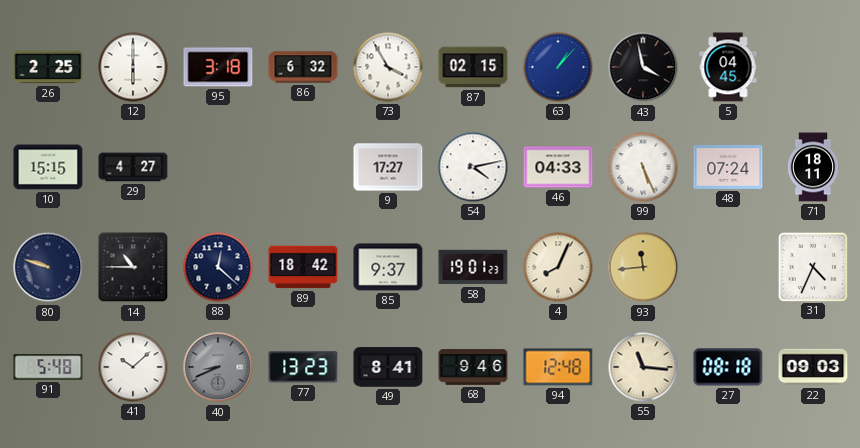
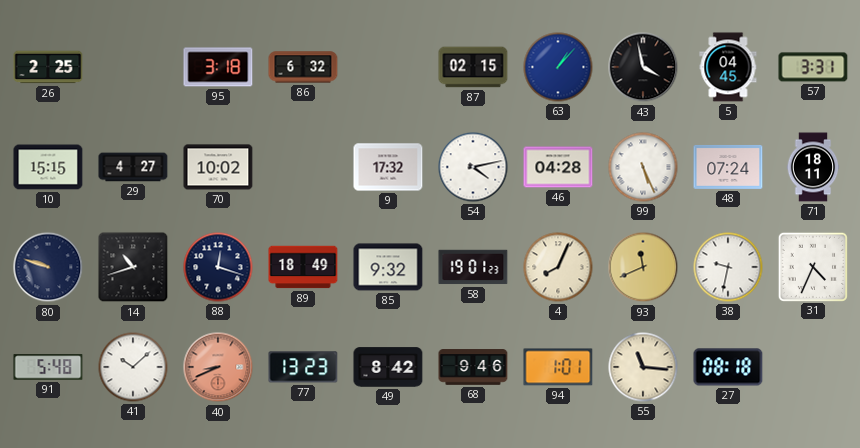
12: 6:00 -> none
73: 3:55 -> none
57: none -> 3:31
70: none -> 10:02
9: 17:27 -> 17:32
46: 04:33 -> 04:28
14: 10:45 -> 10:42
88: 12:22 -> 12:18
89: 18:42 -> 18:49
85: 9:37 -> 9:32
93: 11:44 -> 11:41
38: none -> 9:32
40 dial: grey -> salmon
49: 8:41 -> 8:42
94: 12:48 -> 1:01
22: 09:03 -> none
